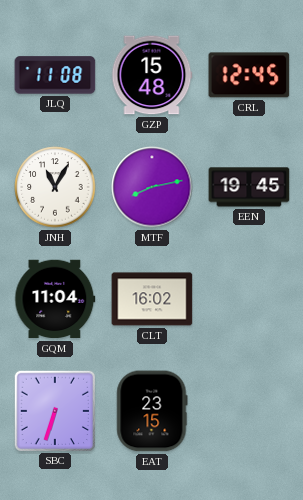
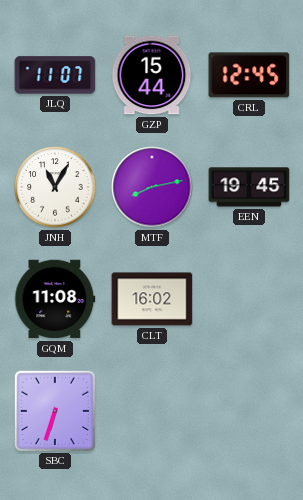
JLQ: 11:08 -> 11:07
GZP: 15:48 -> 15:44
GQM: 11:04 -> 11:08
EAT: 23:15 -> none
